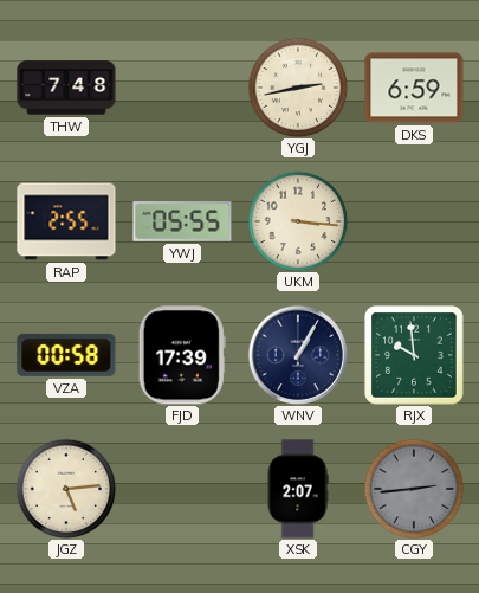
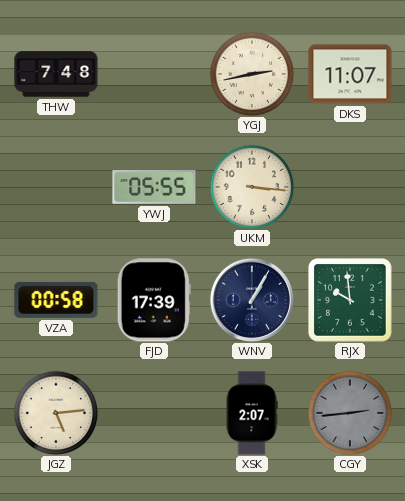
DKS: 6:59 -> 11:07
RAP: 2:55 -> none
